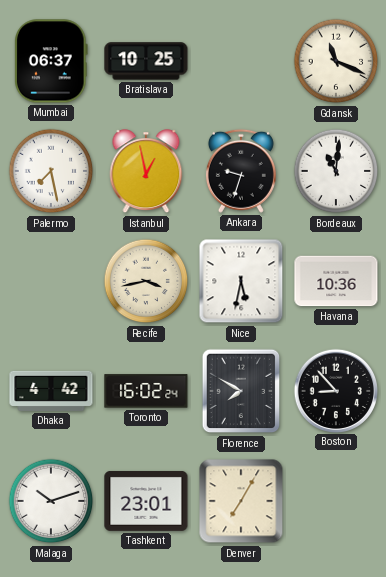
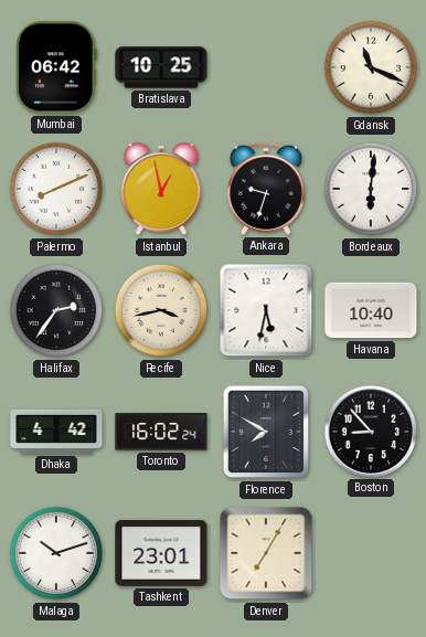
Mumbai: 06:37 -> 06:42
Palermo: 7:28 -> 8:11
Bordeaux: 11:01 -> 6:01
Halifax: none -> 2:36
Havana: 10:36 -> 10:40
